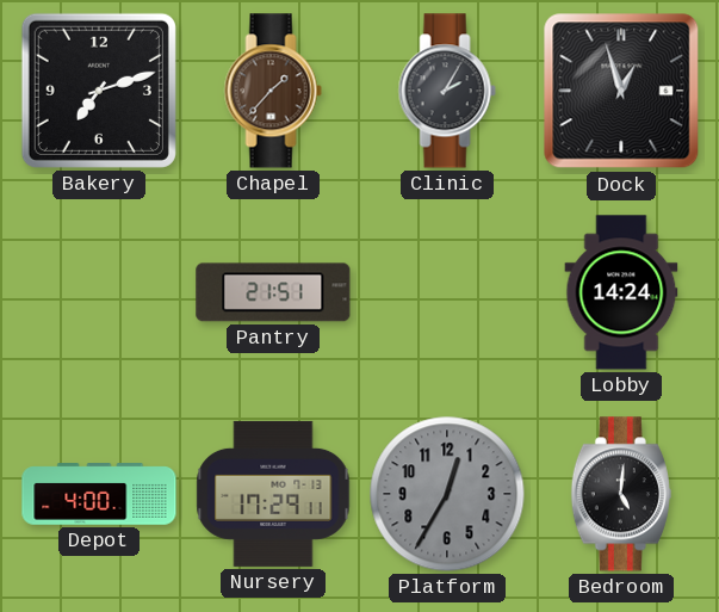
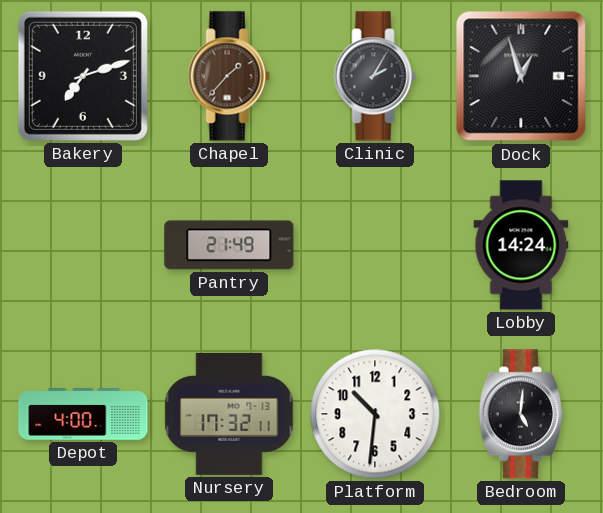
Pantry: 21:51 -> 21:49
Nursery: 17:29 -> 17:32
Platform: 12:35 -> 10:31
Platform dial: grey -> white
